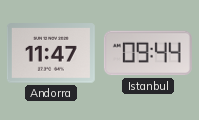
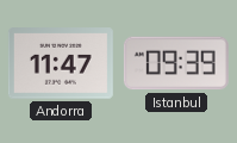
Istanbul: 09:44 -> 09:39
